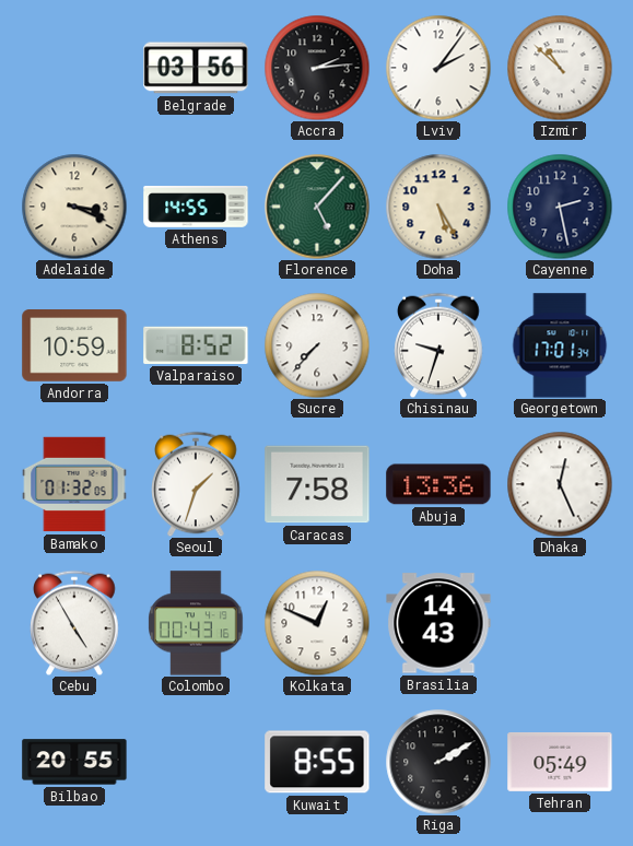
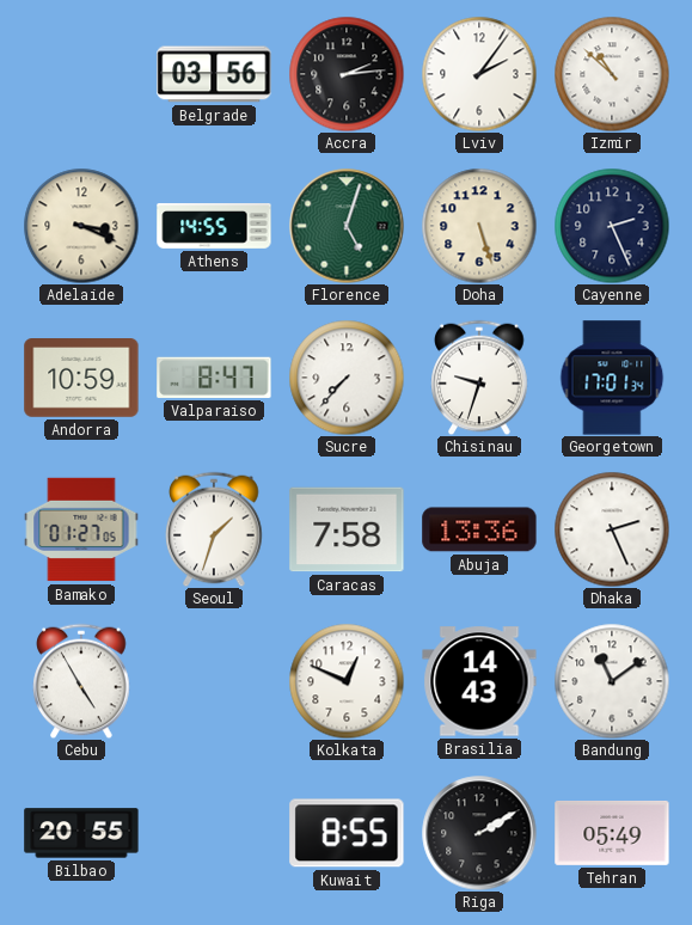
Florence: 5:07 -> 5:03
Doha: 5:25 -> 5:27
Cayenne: 2:28 -> 2:26
Valparaiso: 8:52 -> 8:47
Bamako: 01:32 -> 01:27
Dhaka: 12:26 -> 2:26
Colombo: 00:43 -> none
Bandung: none -> 11:09
